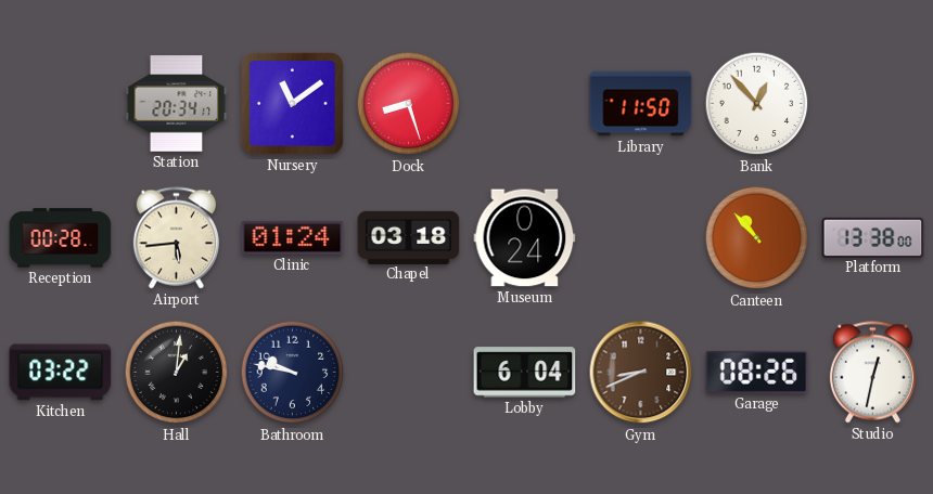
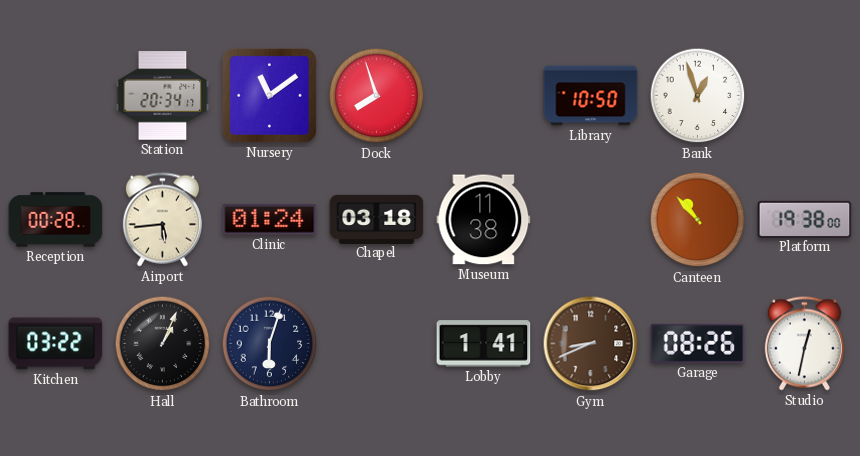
Dock: 8:27 -> 7:57
Library: 11:50 -> 10:50
Bank: 12:53 -> 12:57
Museum: 0:24 -> 11:38
Platform: 13:38 -> 19:38
Hall: 1:01 -> 1:04
Bathroom: 9:47 -> 6:03
Lobby: 6:04 -> 1:41
